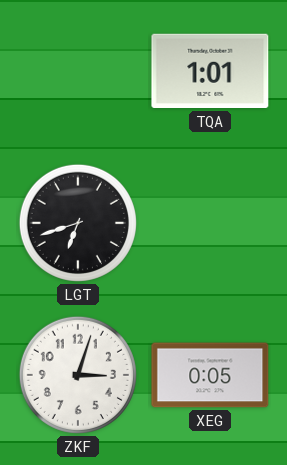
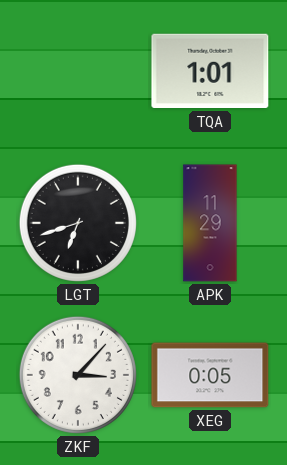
APK: none -> 11:29
ZKF: 3:03 -> 3:07
